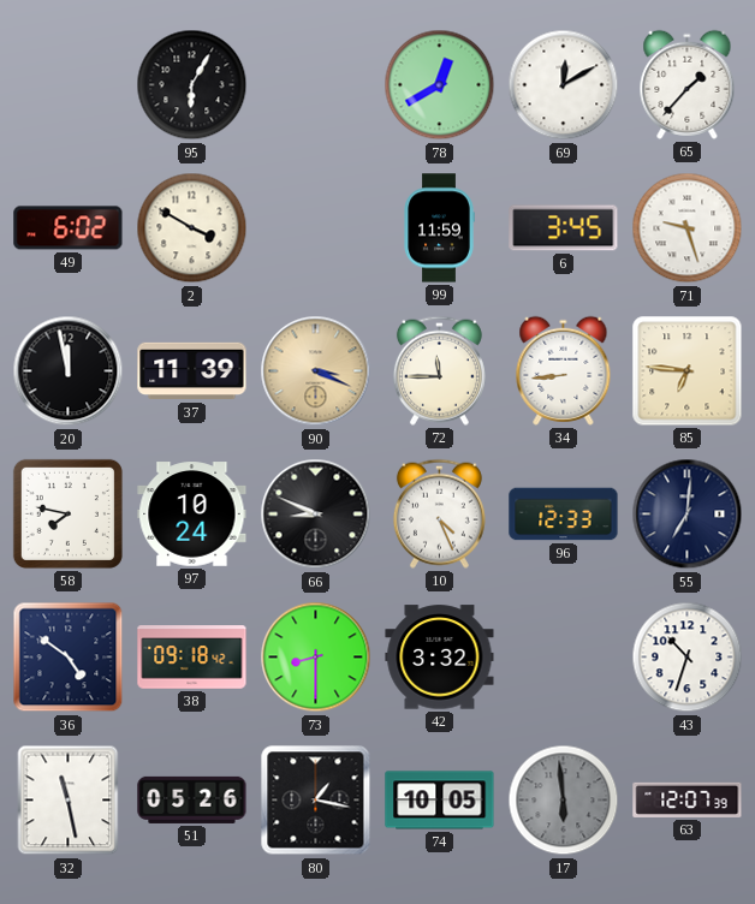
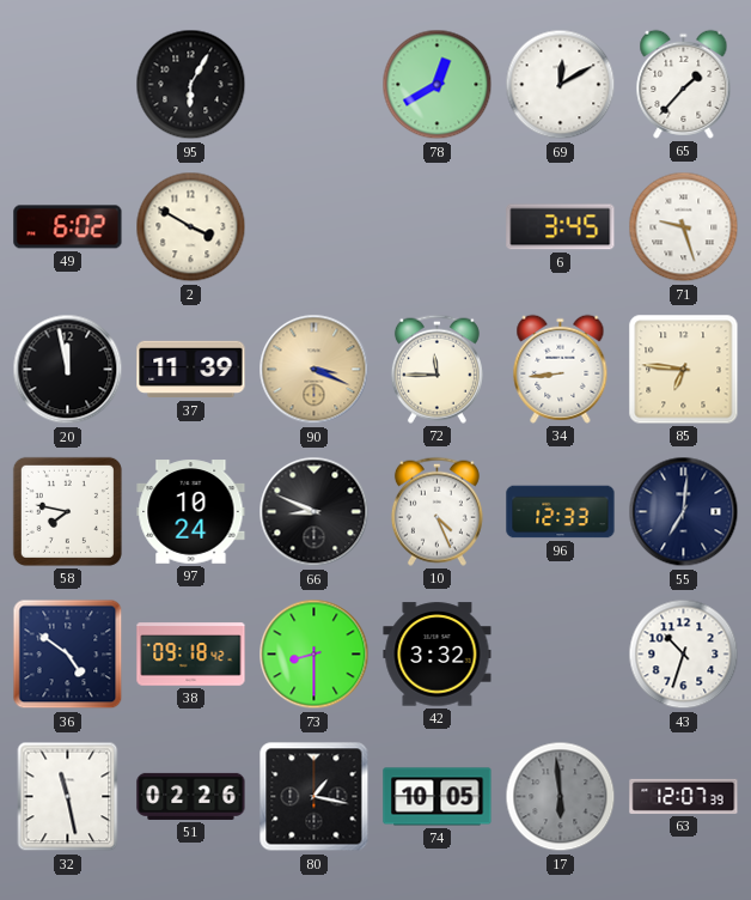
99: 11:59 -> none
51: 05:26 -> 02:26
